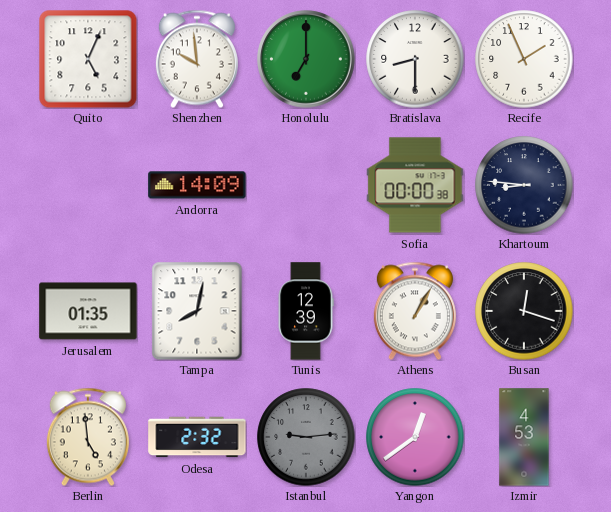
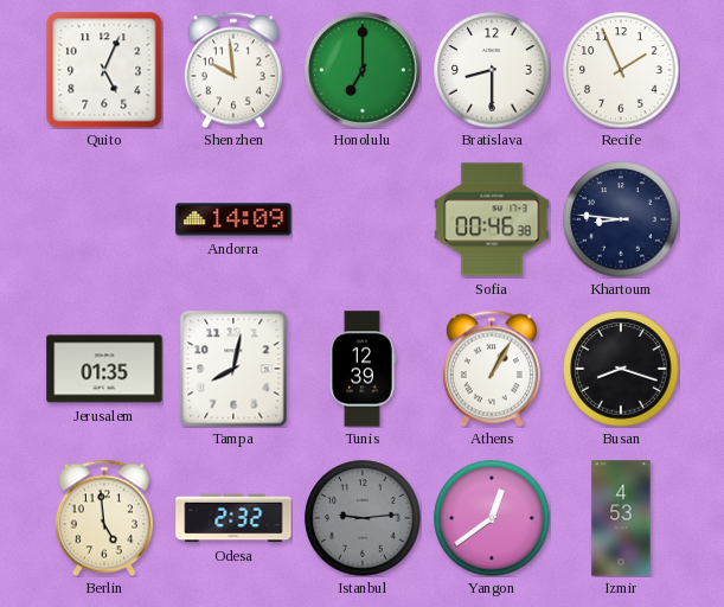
Sofia: 00:00 -> 00:46
Busan: 12:18 -> 8:18
